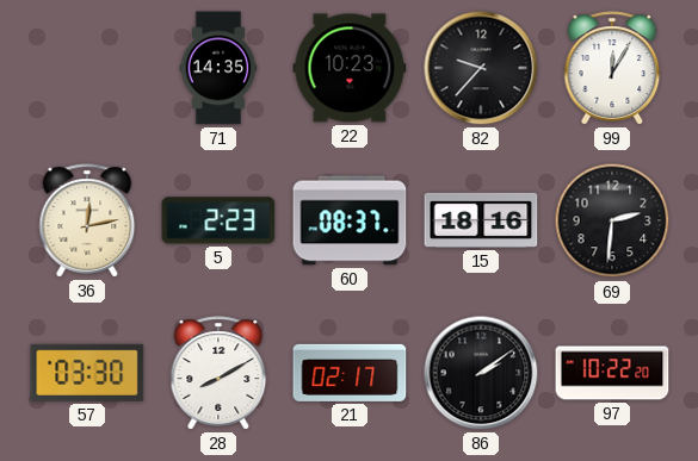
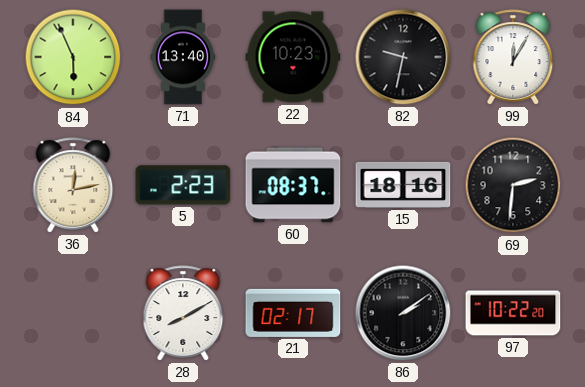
84: none -> 5:56
71: 14:35 -> 13:40
82: 9:37 -> 9:32
57: 03:30 -> none
